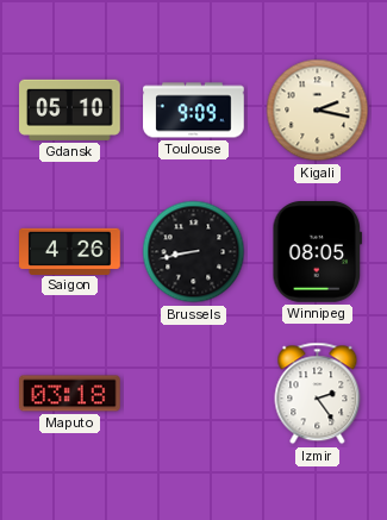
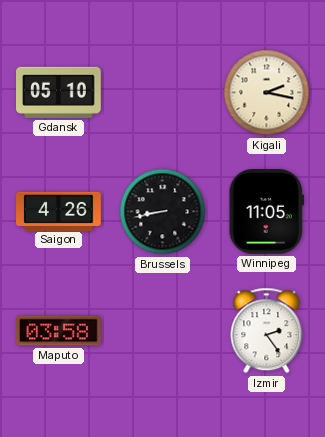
Toulouse: 9:09 -> none
Winnipeg: 08:05 -> 11:05
Maputo: 03:18 -> 03:58
